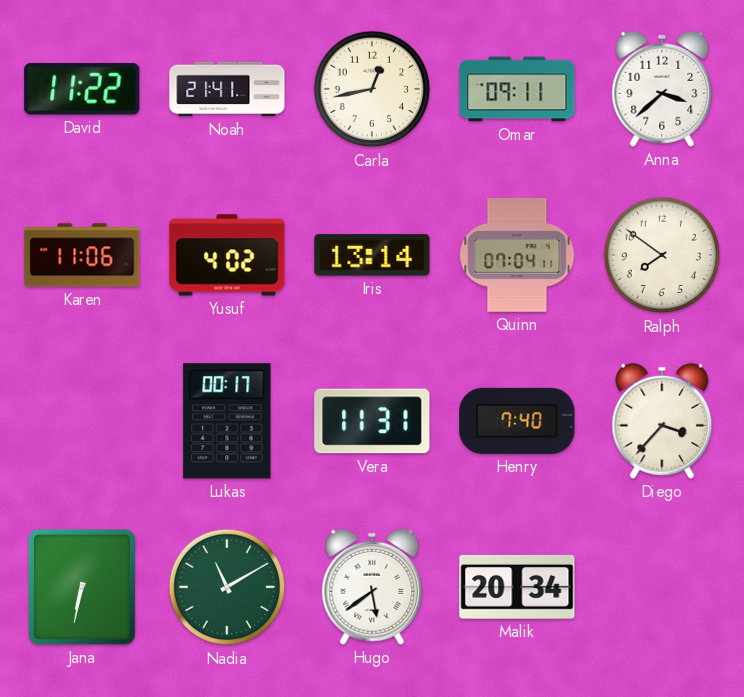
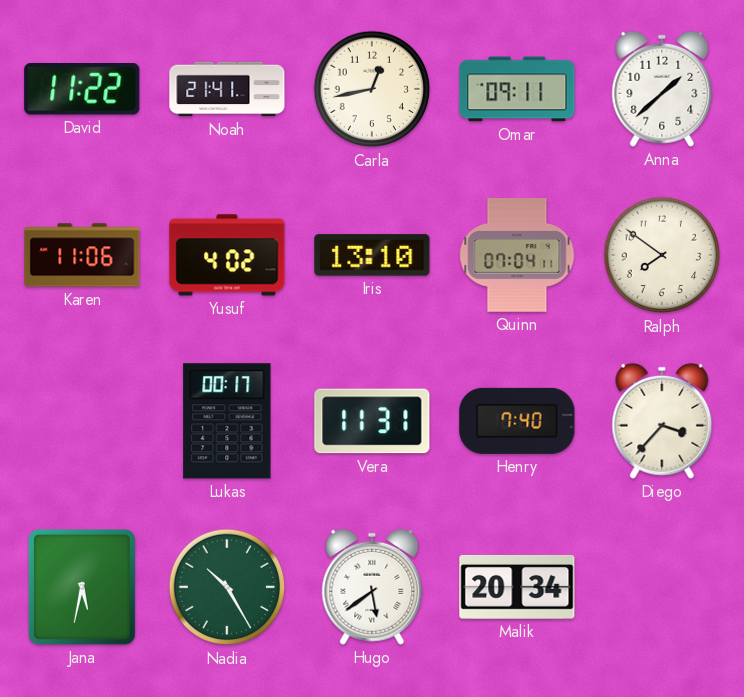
Anna: 3:38 -> 1:38
Iris: 13:14 -> 13:10
Jana: 6:32 -> 5:32
Nadia: 11:10 -> 10:25
